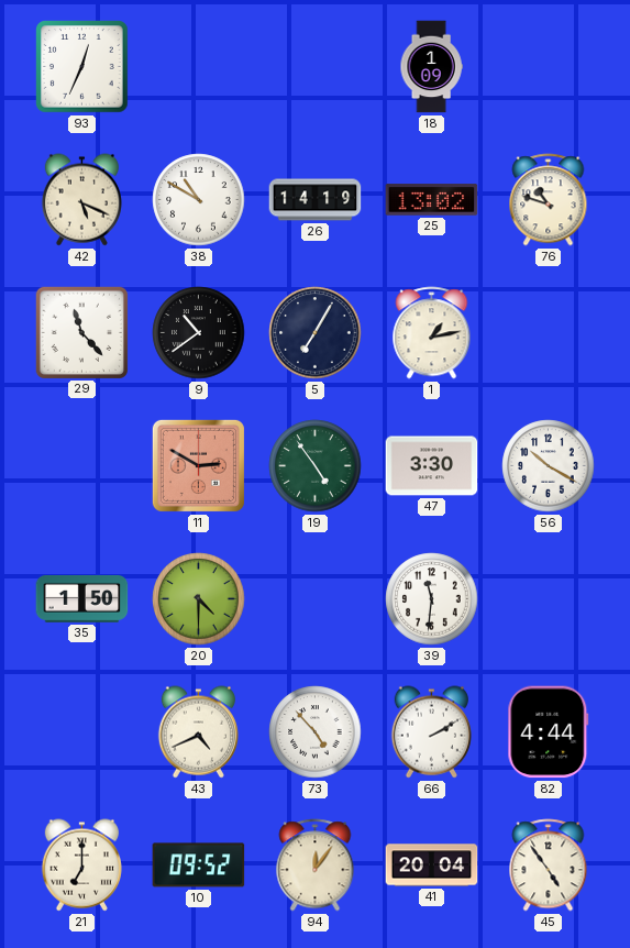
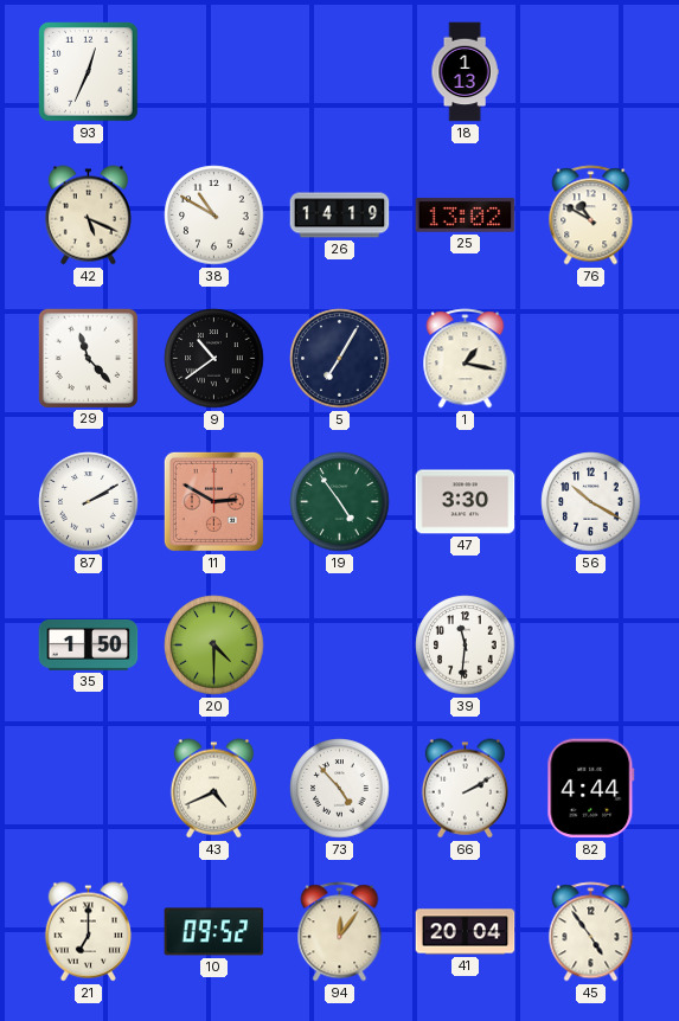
18: 1:09 -> 1:13
76: 10:48 -> 10:50
1: 1:13 -> 1:17
87: none -> 2:10
